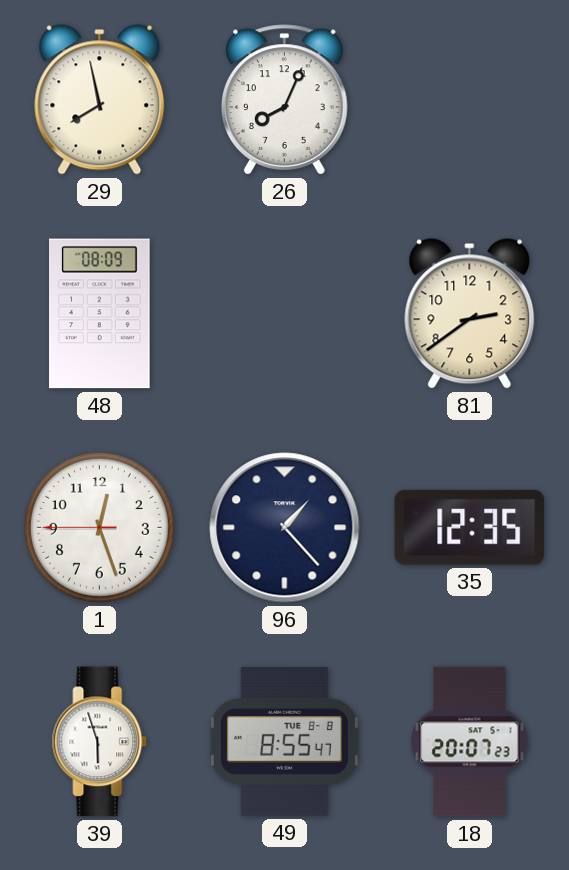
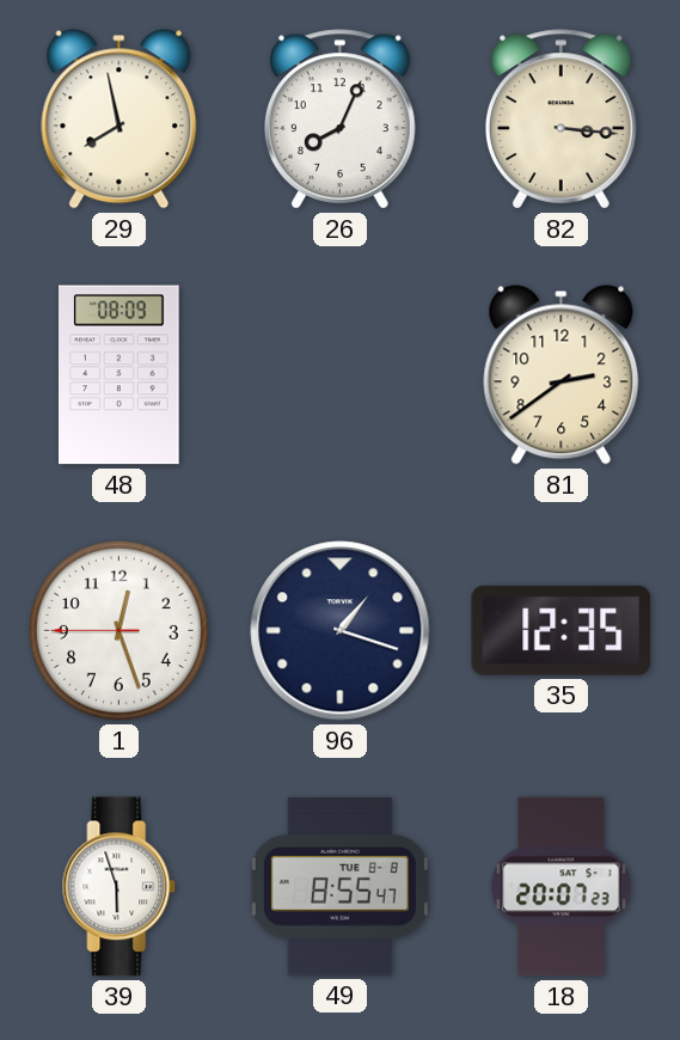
82: none -> 3:16
96: 1:23 -> 1:18
